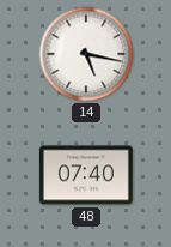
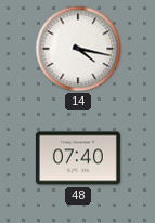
14: 5:17 -> 4:17
